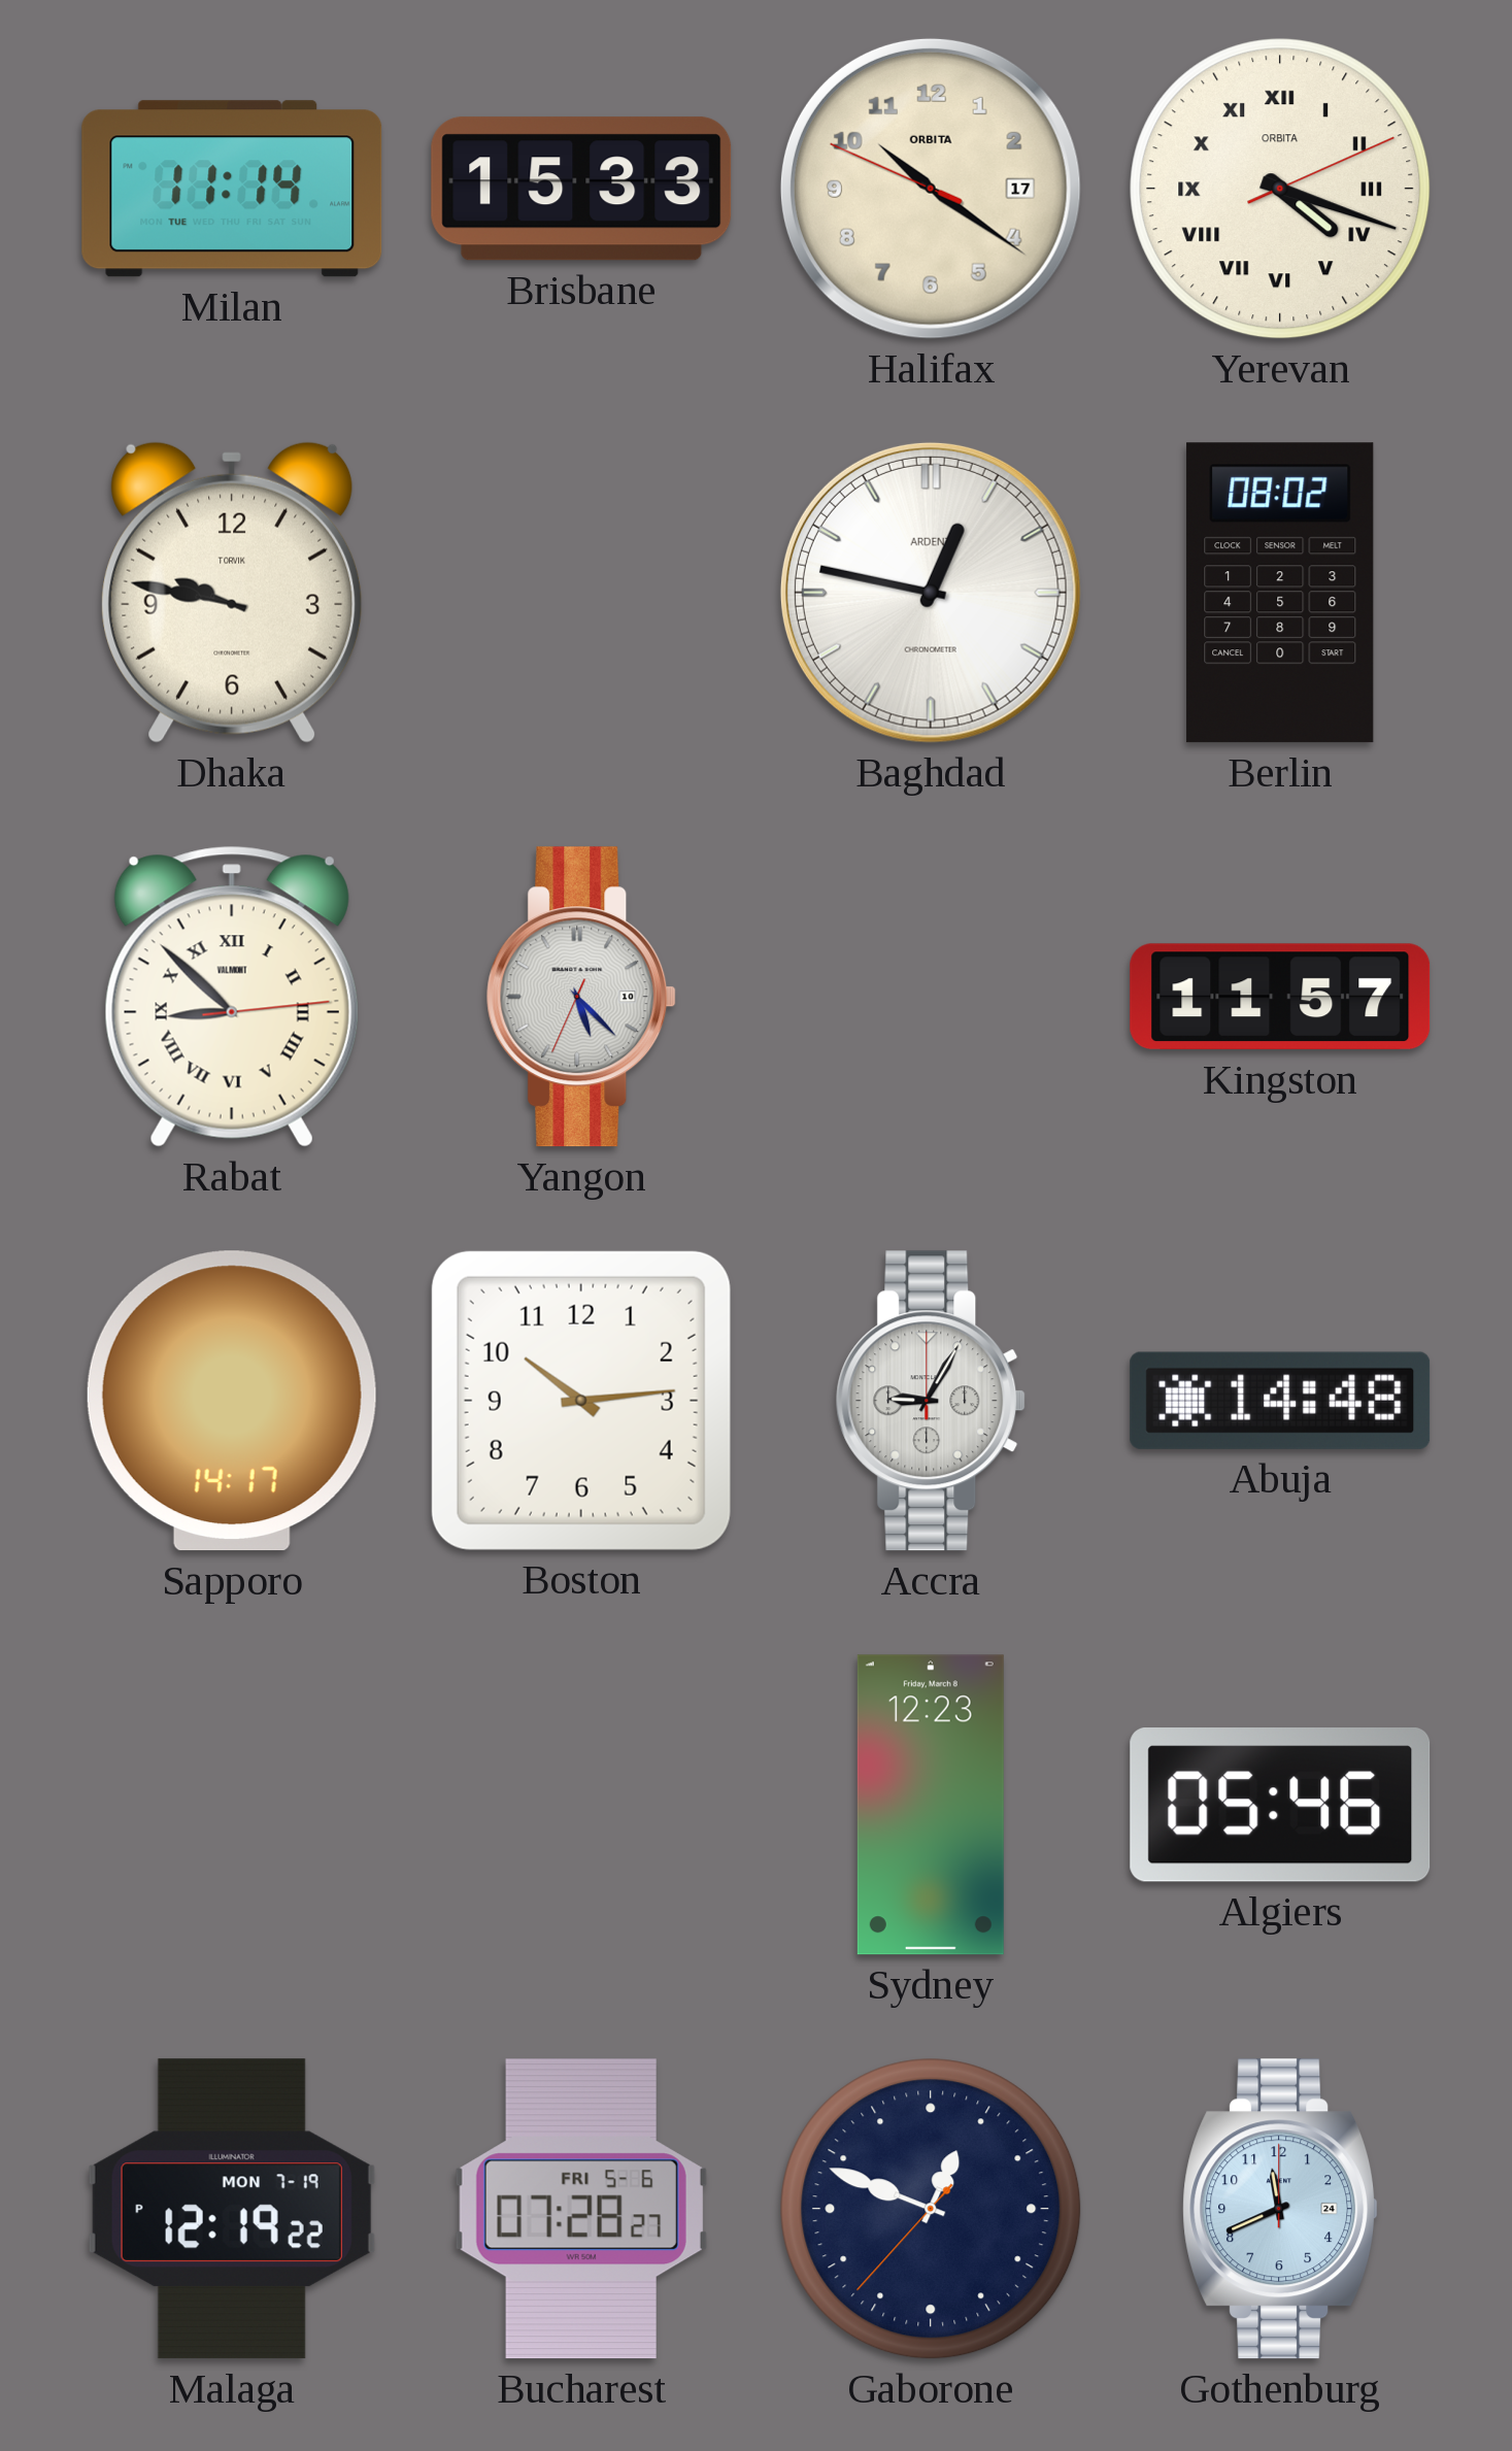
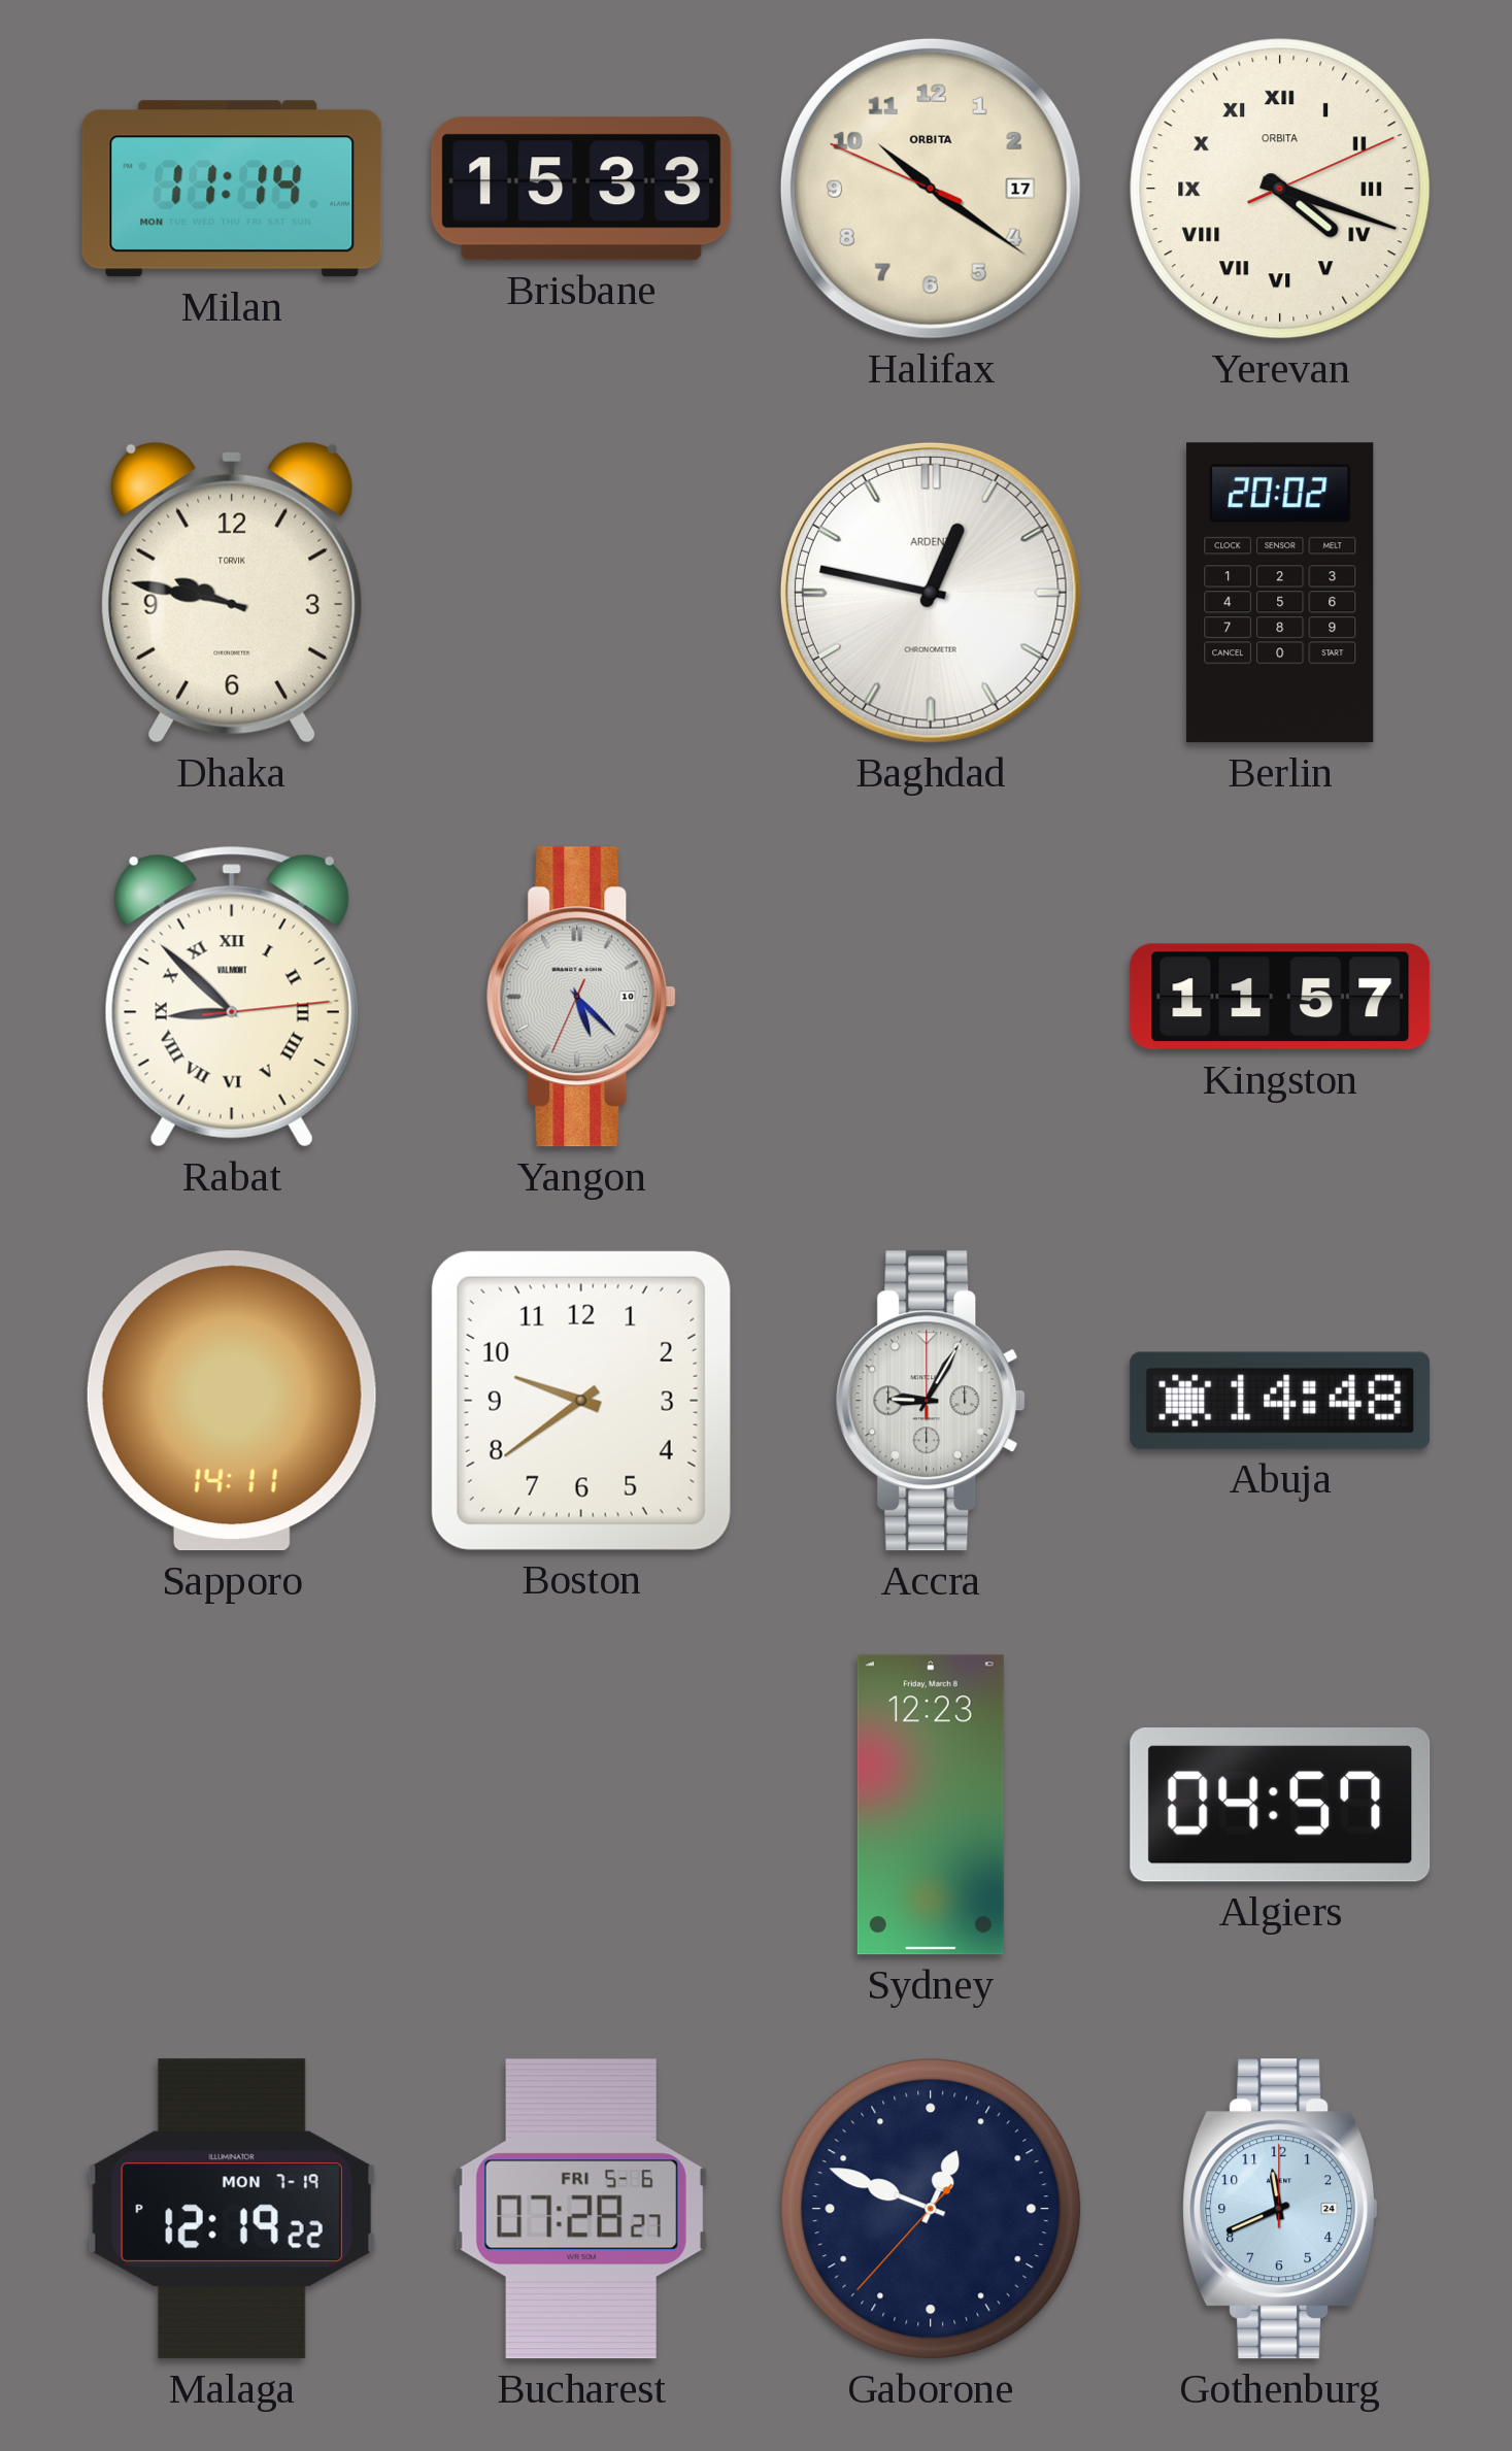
Milan date: TUE -> MON
Berlin: 08:02 -> 20:02
Sapporo: 14:17 -> 14:11
Boston: 10:14 -> 9:39
Algiers: 05:46 -> 04:57
